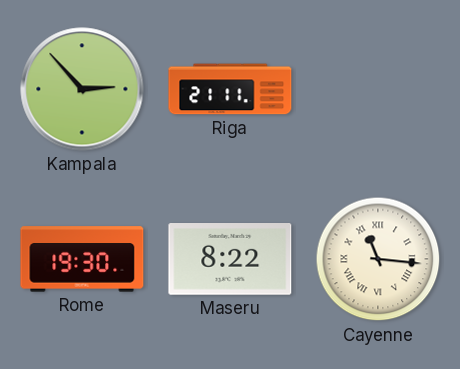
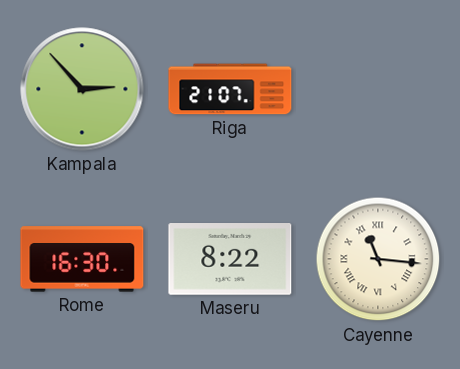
Riga: 21:11 -> 21:07
Rome: 19:30 -> 16:30
